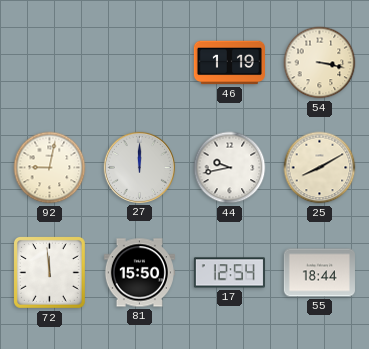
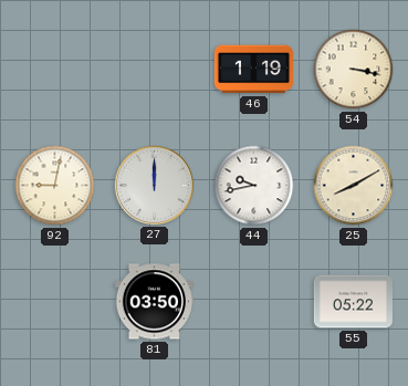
72: 11:59 -> none
81: 15:50 -> 03:50
17: 12:54 -> none
55: 18:44 -> 05:22
